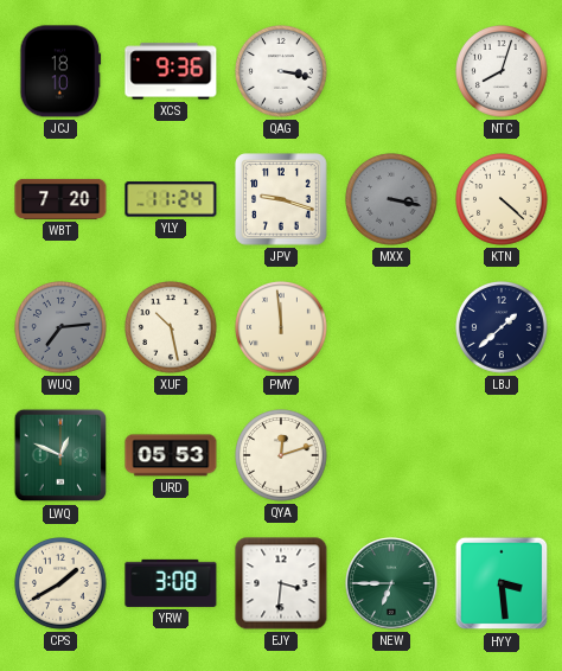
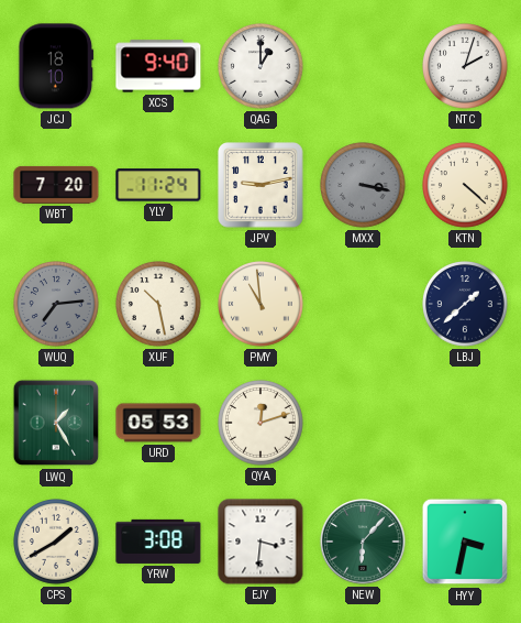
XCS: 9:36 -> 9:40
QAG: 3:17 -> 1:00
NTC: 8:03 -> 2:03
JPV: 9:18 -> 9:13
PMY: 11:59 -> 10:59
LWQ: 12:49 -> 1:25
NEW: 6:45 -> 6:07
HYY: 3:29 -> 3:32
